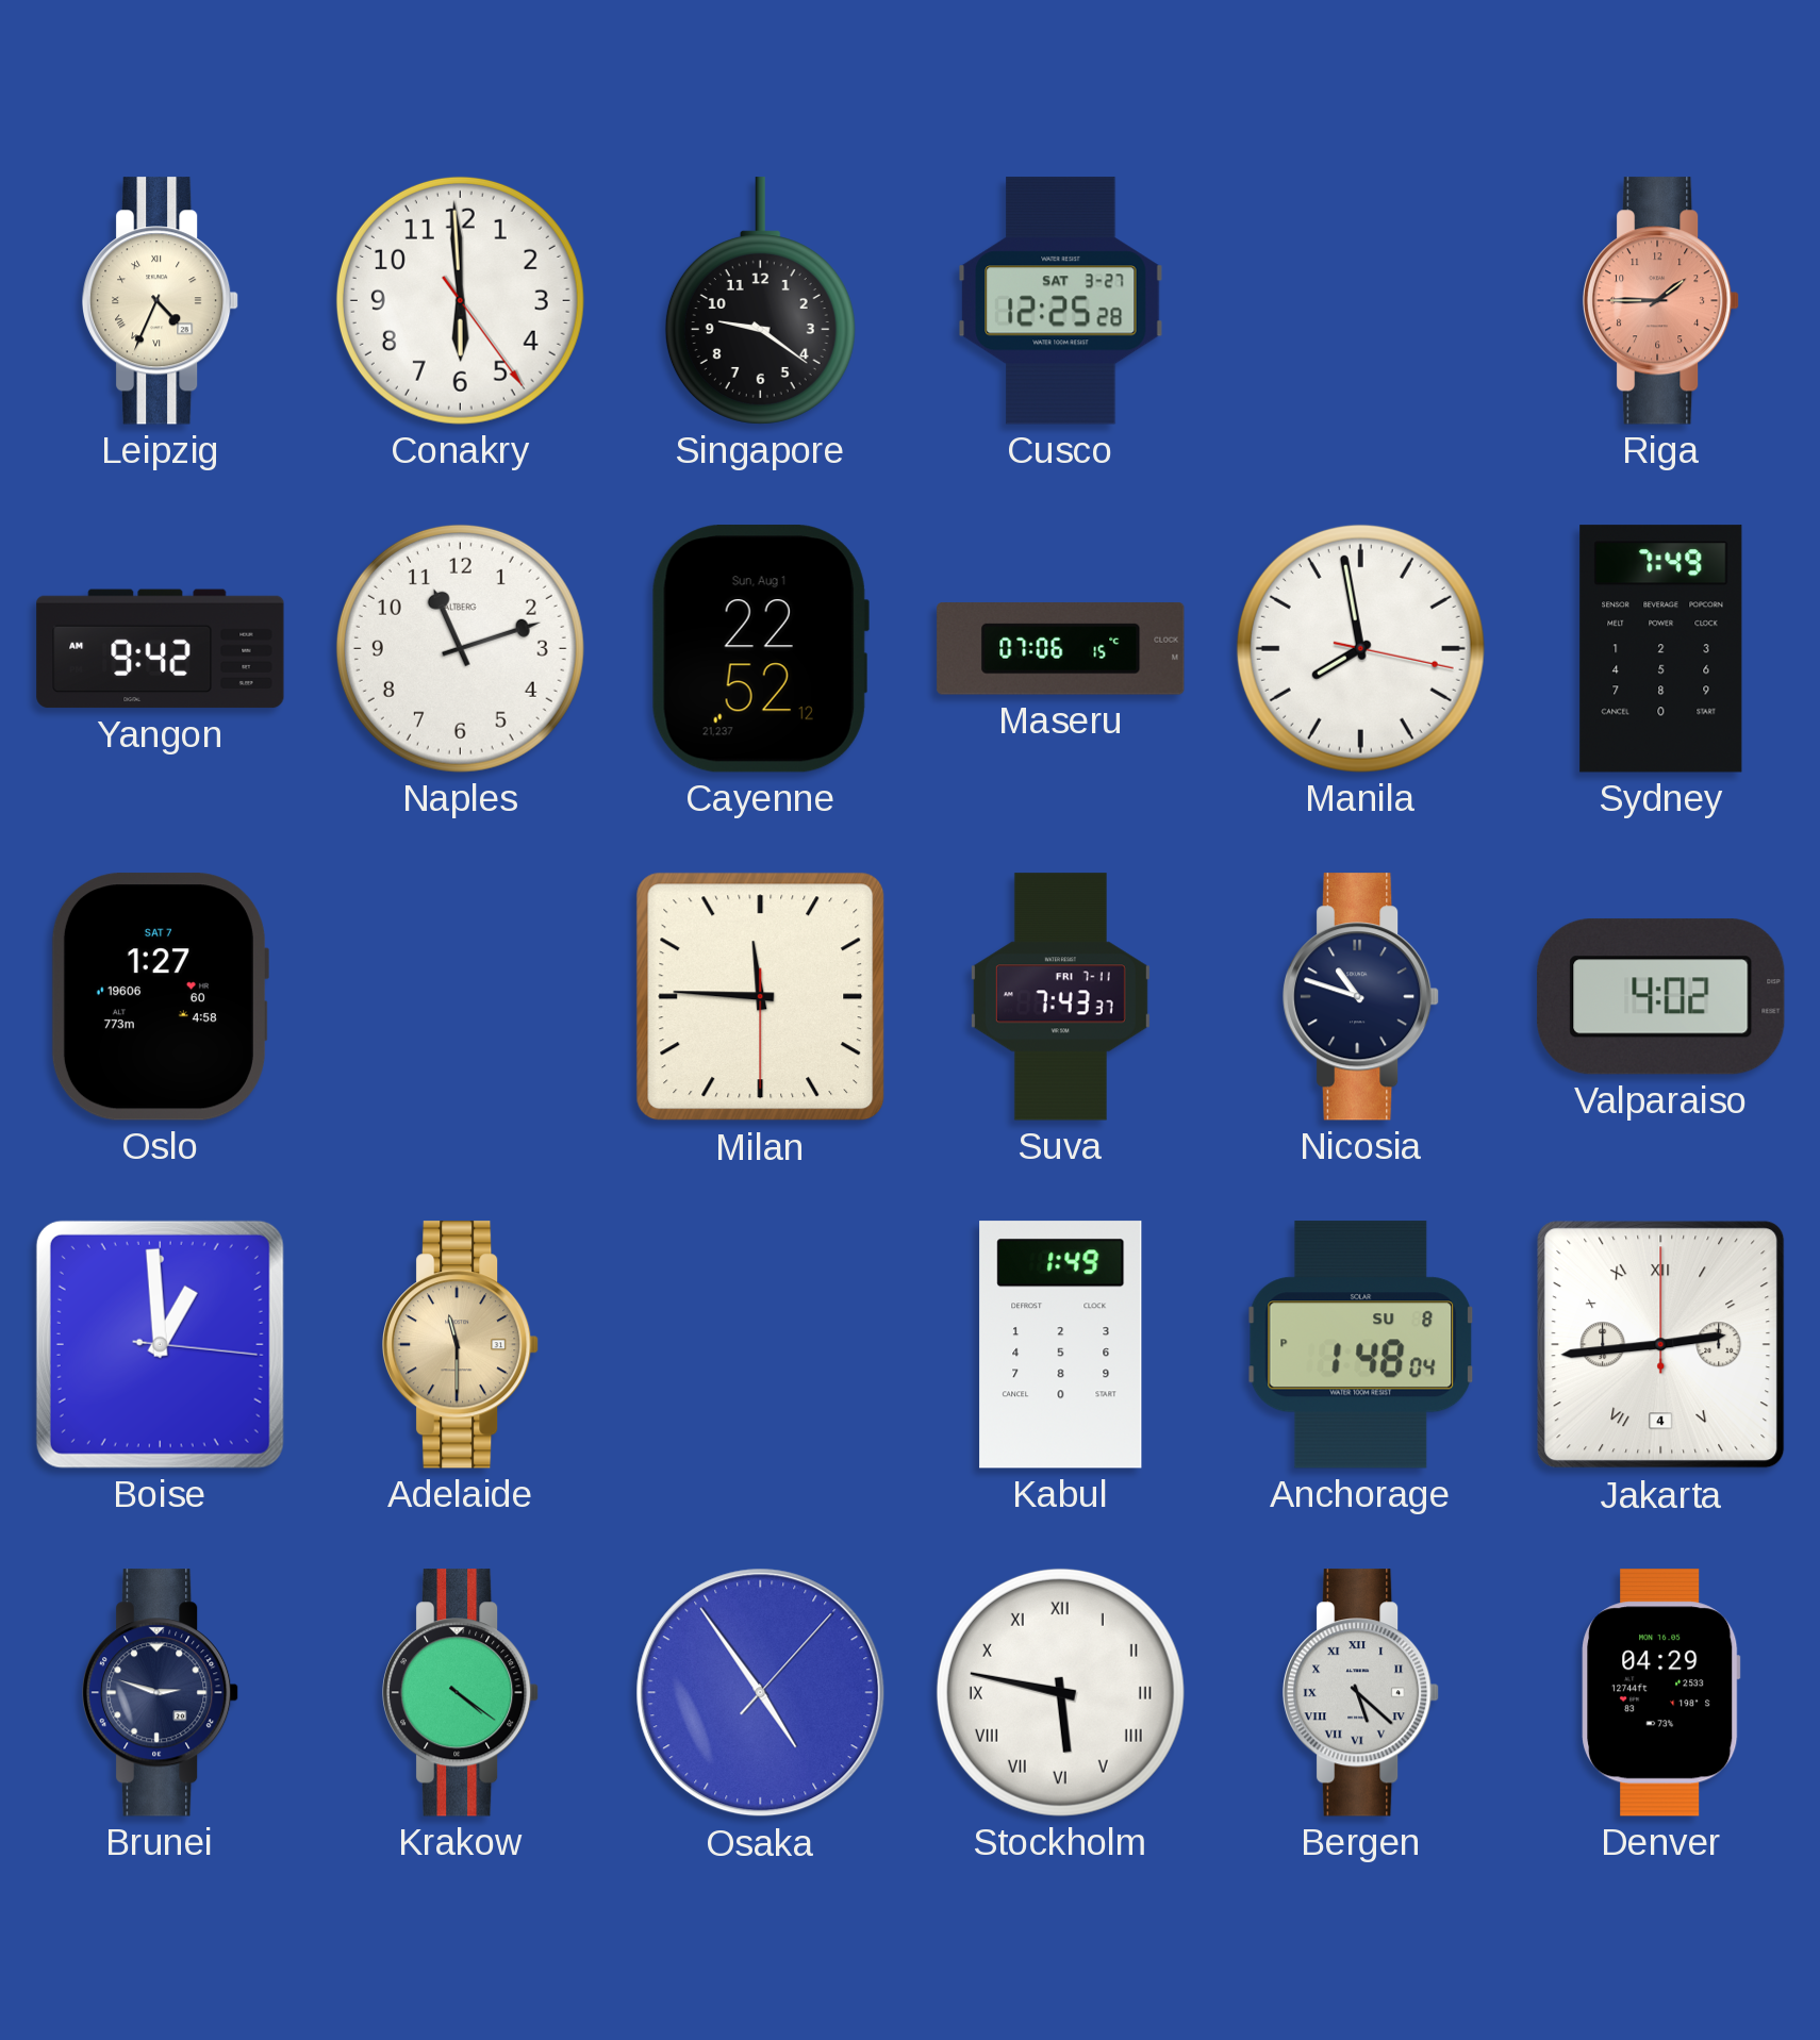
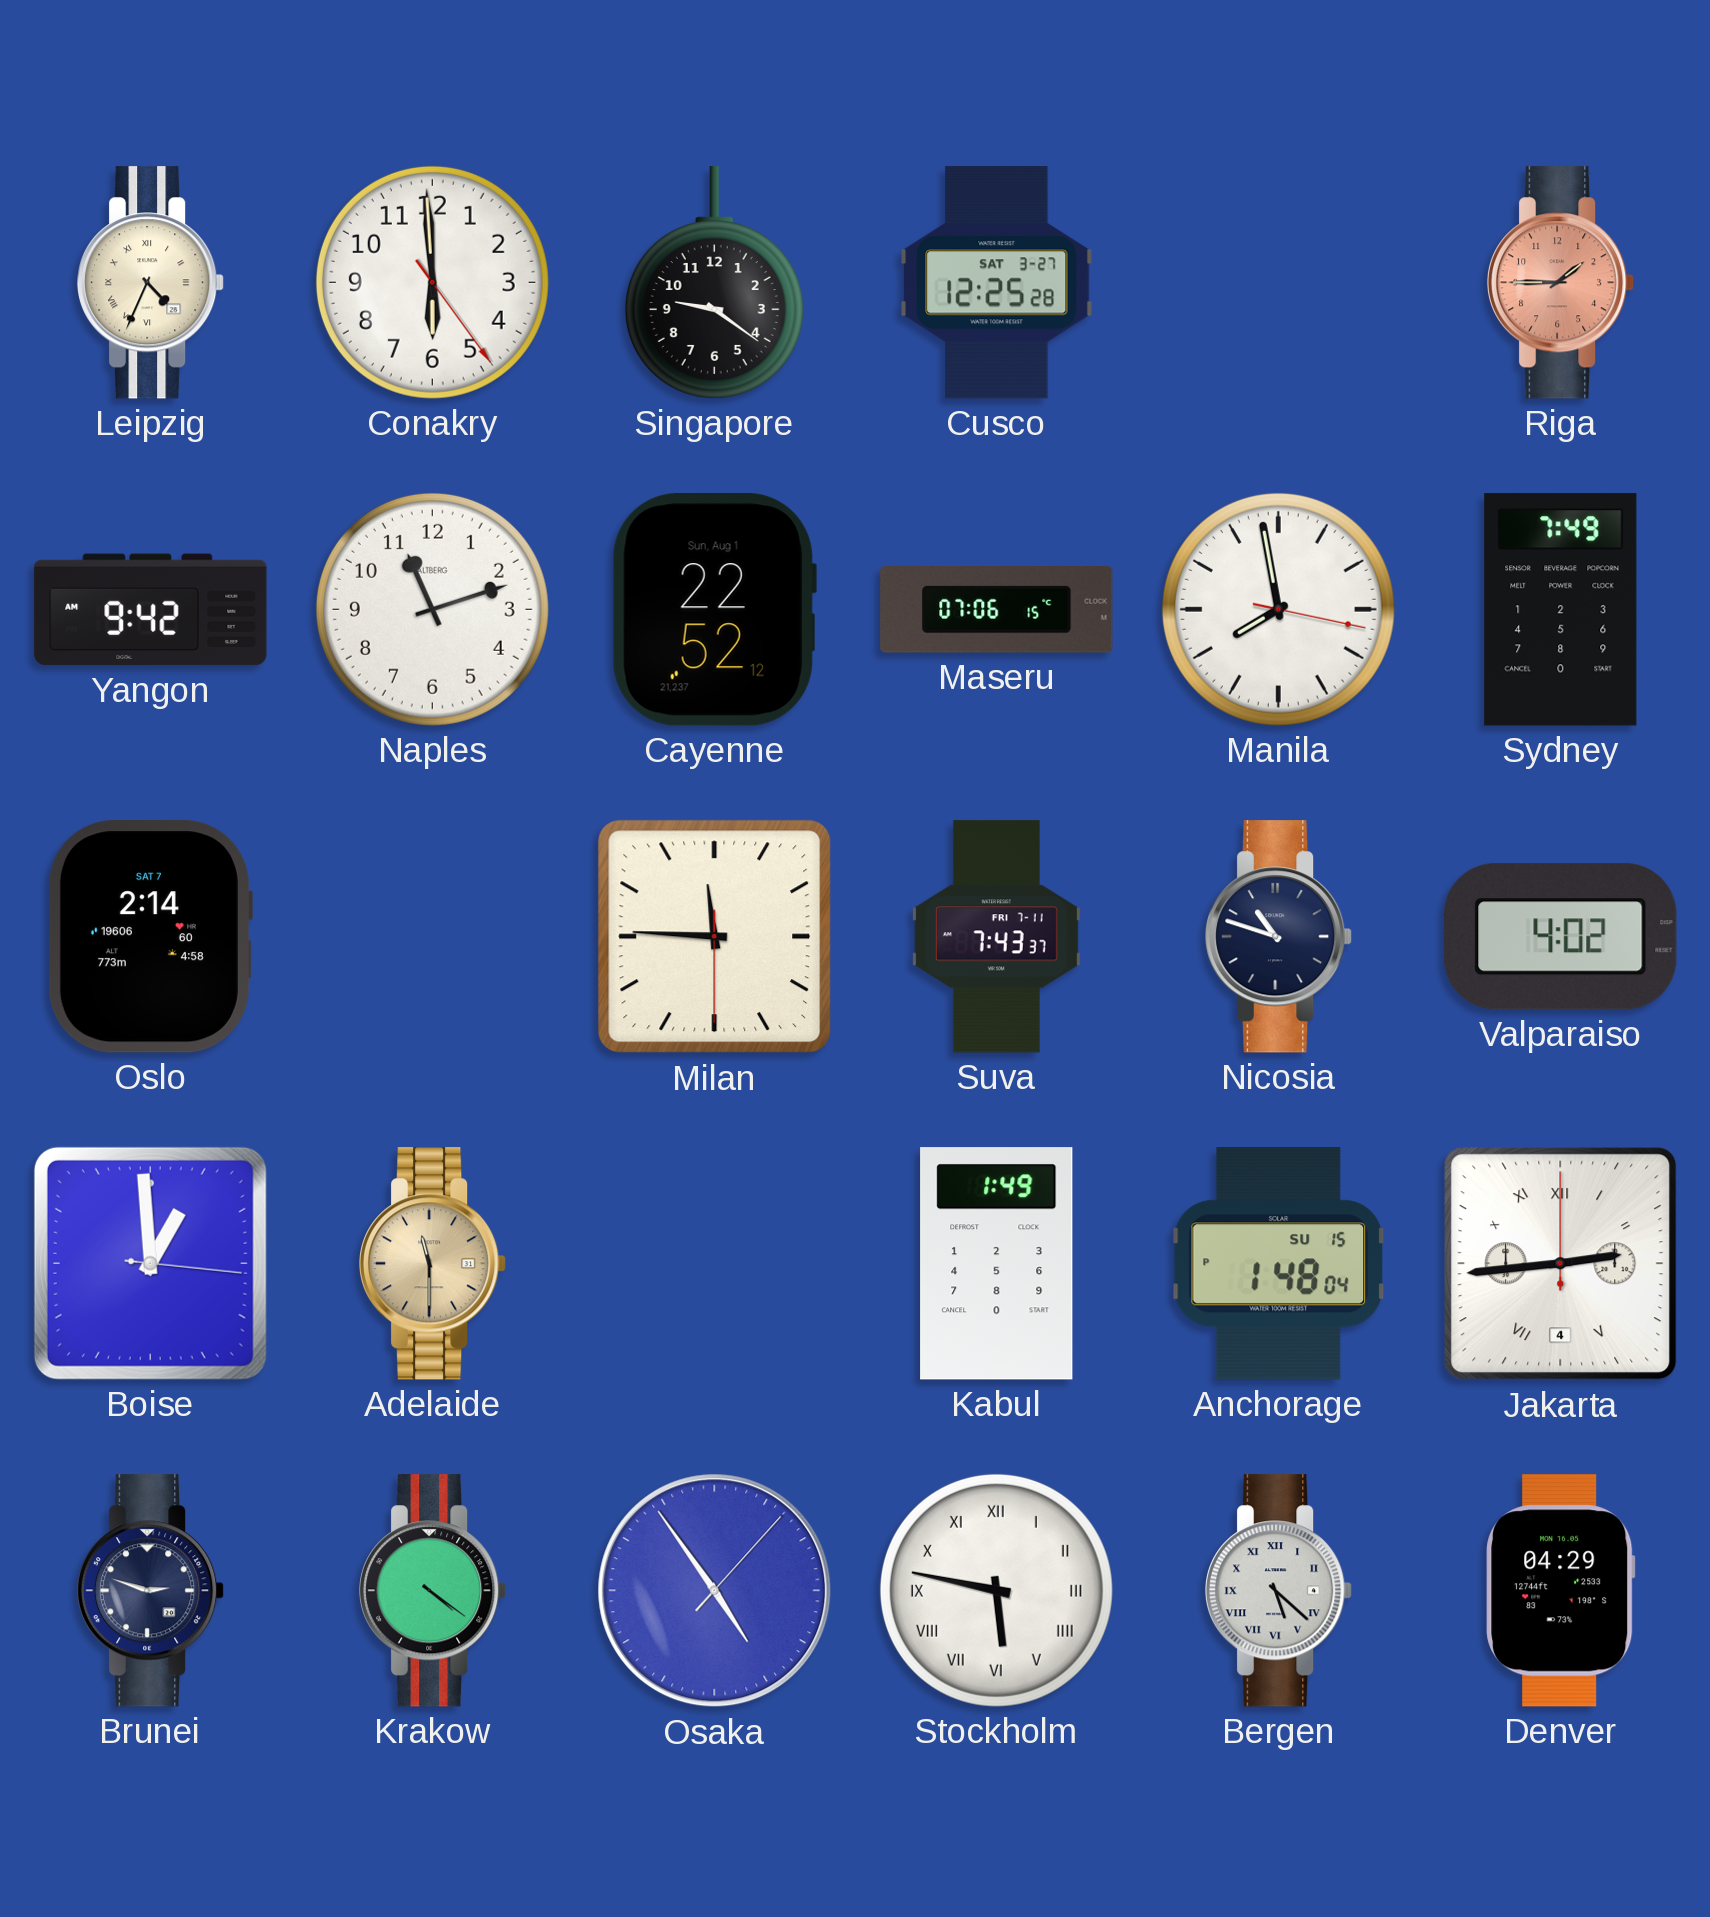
Oslo: 1:27 -> 2:14
Anchorage date: SU 8 -> SU 15
